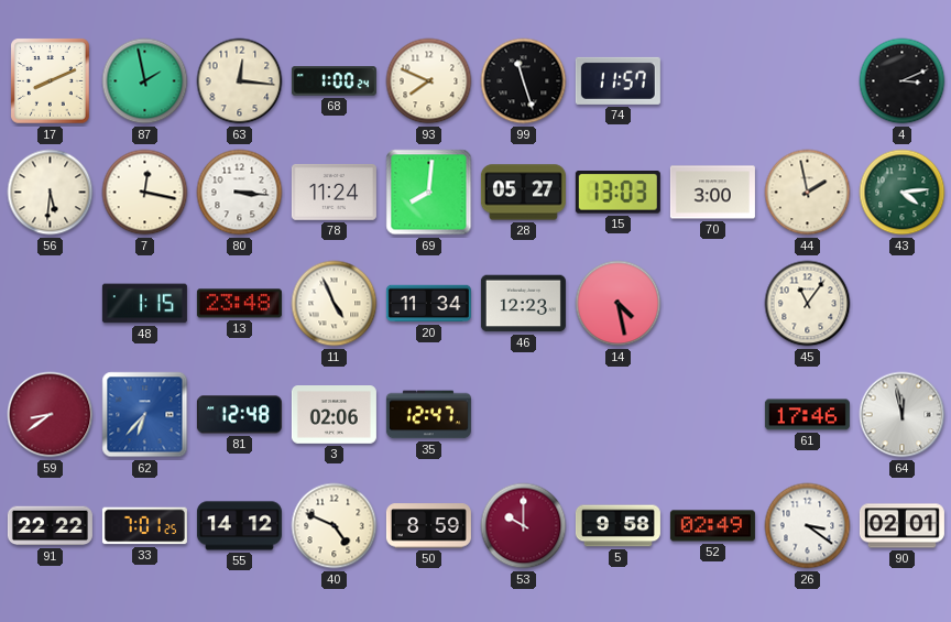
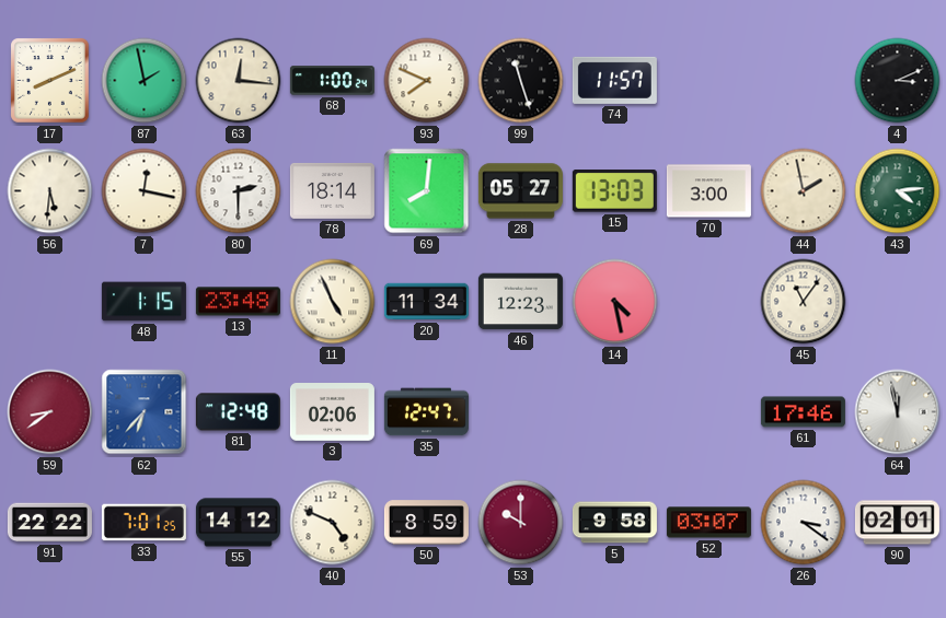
80: 3:16 -> 2:30
78: 11:24 -> 18:14
52: 02:49 -> 03:07
